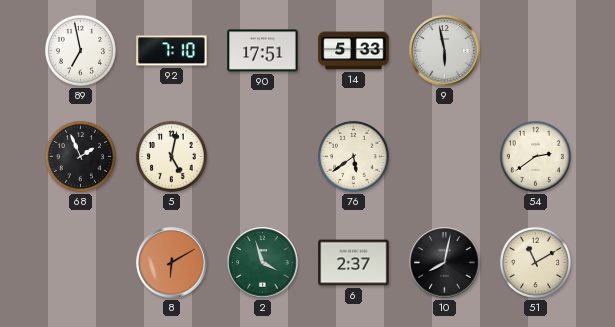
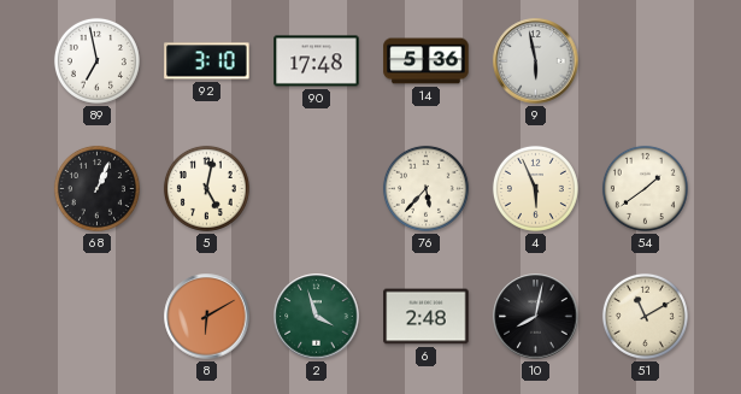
92: 7:10 -> 3:10
90: 17:51 -> 17:48
14: 5:33 -> 5:36
68: 1:56 -> 1:04
76: 5:39 -> 5:37
4: none -> 5:56
54: 2:39 -> 1:39
6: 2:37 -> 2:48
